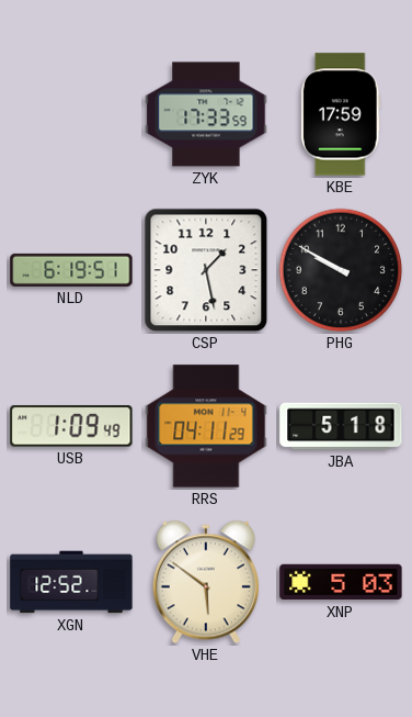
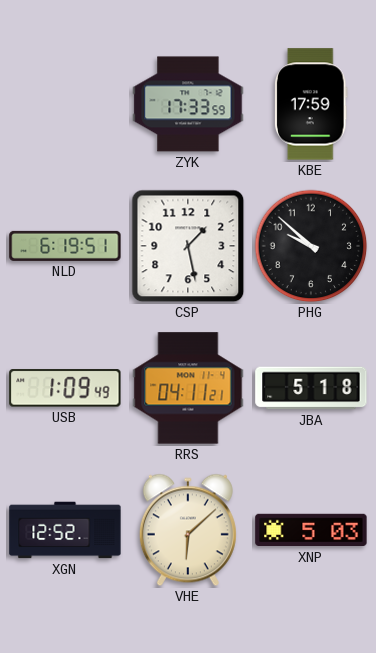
PHG: 9:50 -> 9:52
RRS: 04:11:29 -> 04:11:21
VHE: 5:51 -> 6:08
